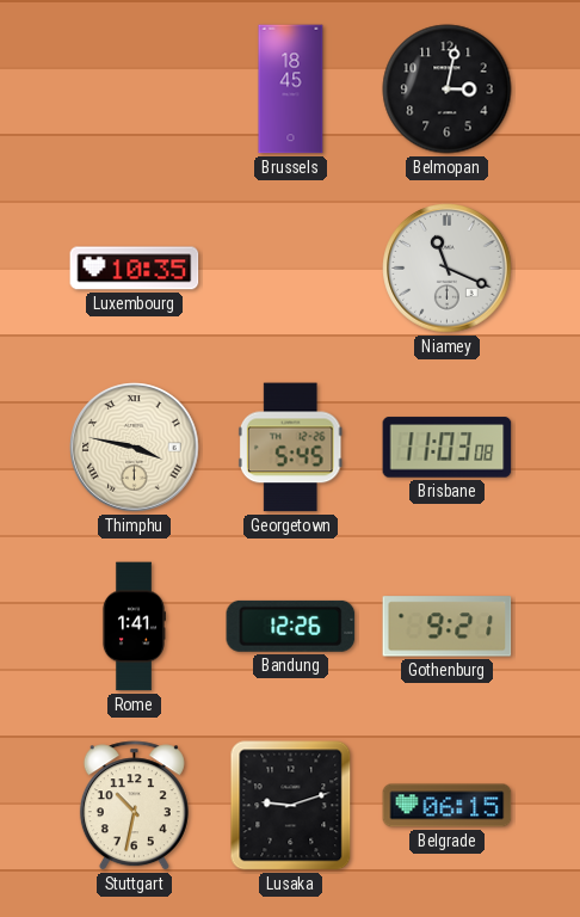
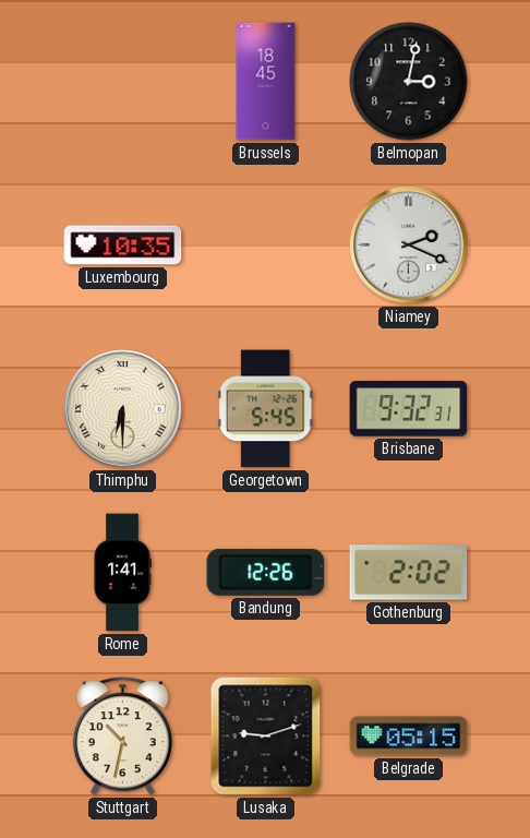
Niamey: 11:19 -> 2:19
Thimphu: 3:47 -> 6:30
Brisbane: 11:03 -> 9:32
Gothenburg: 9:21 -> 2:02
Belgrade: 06:15 -> 05:15
